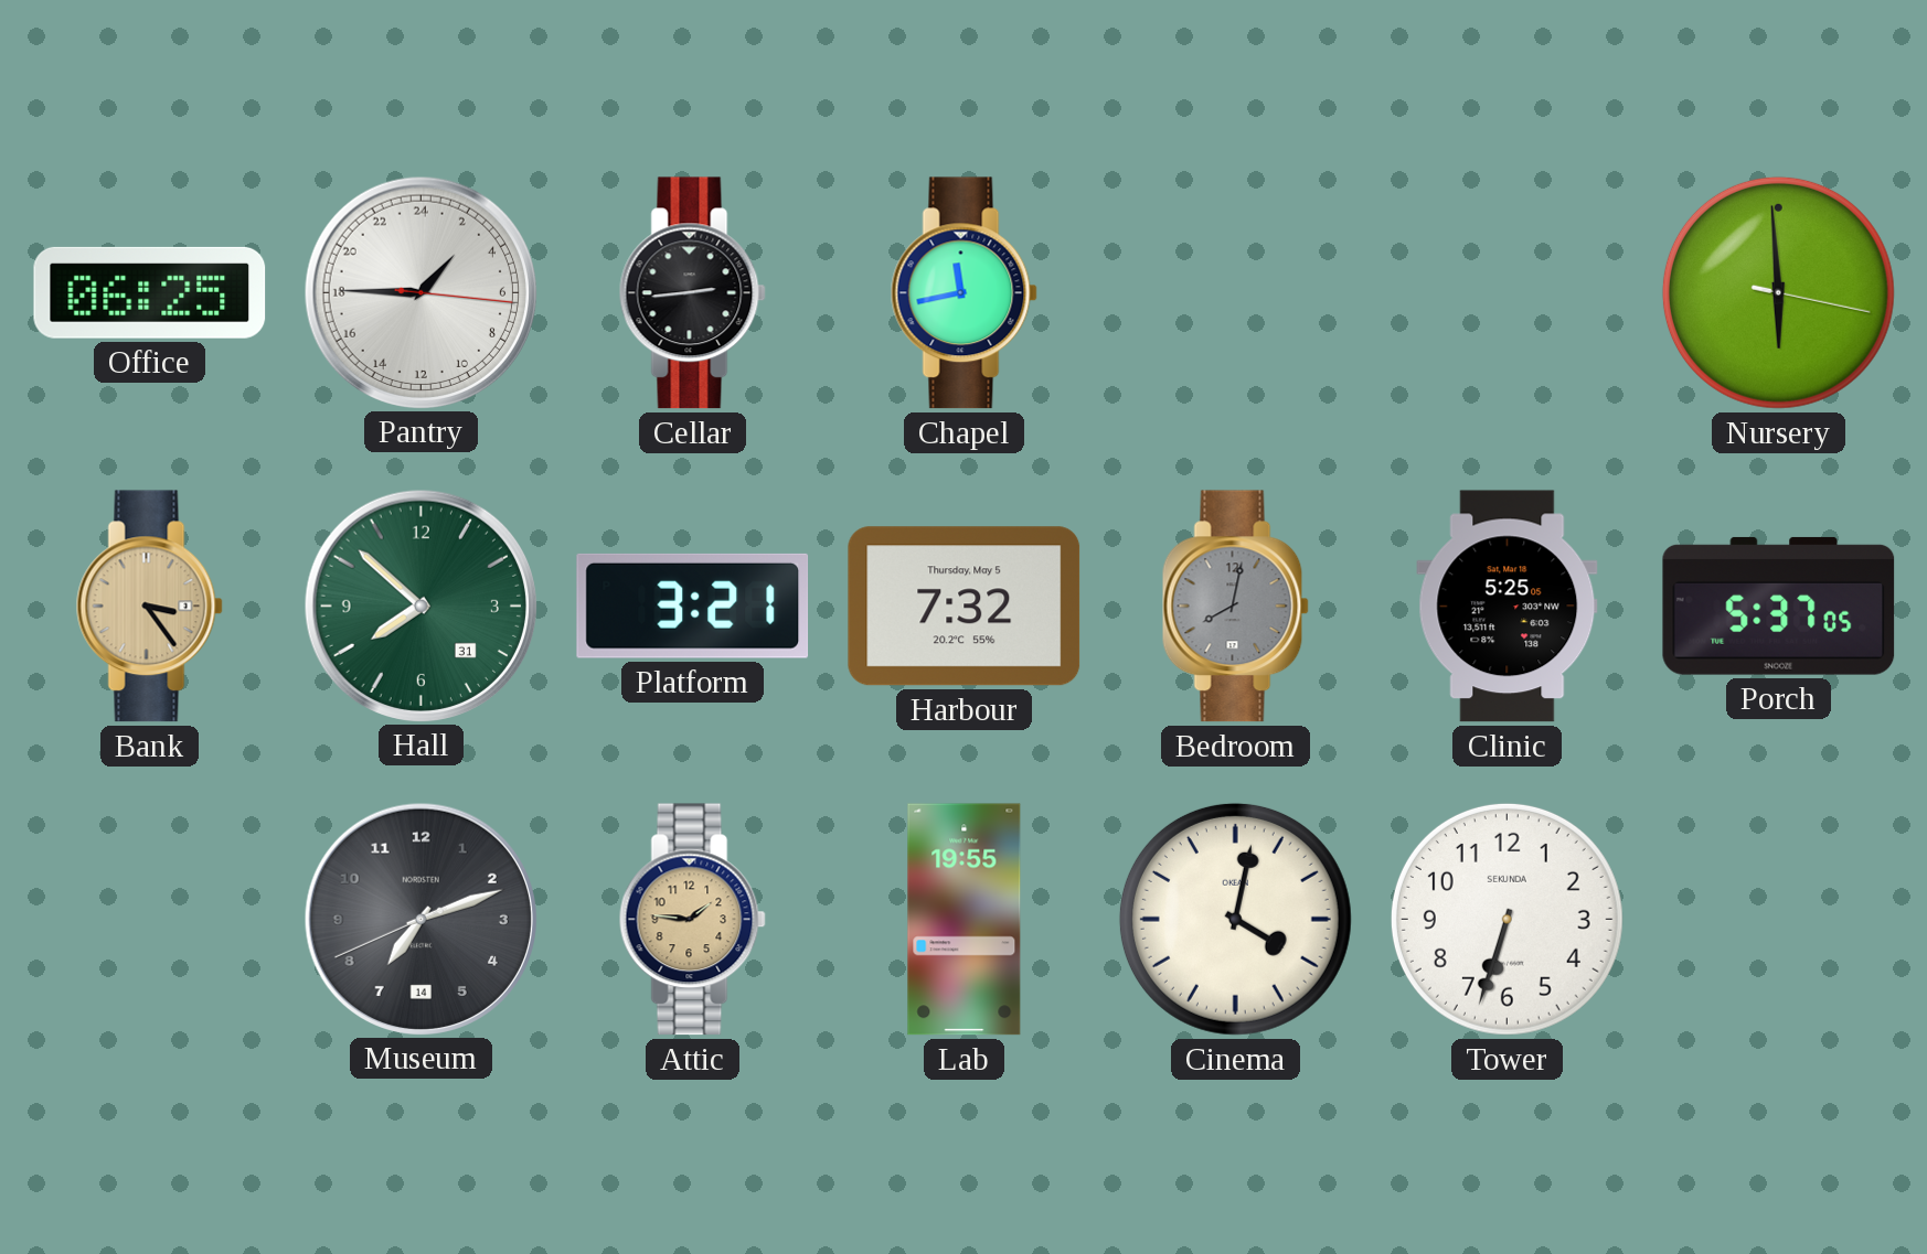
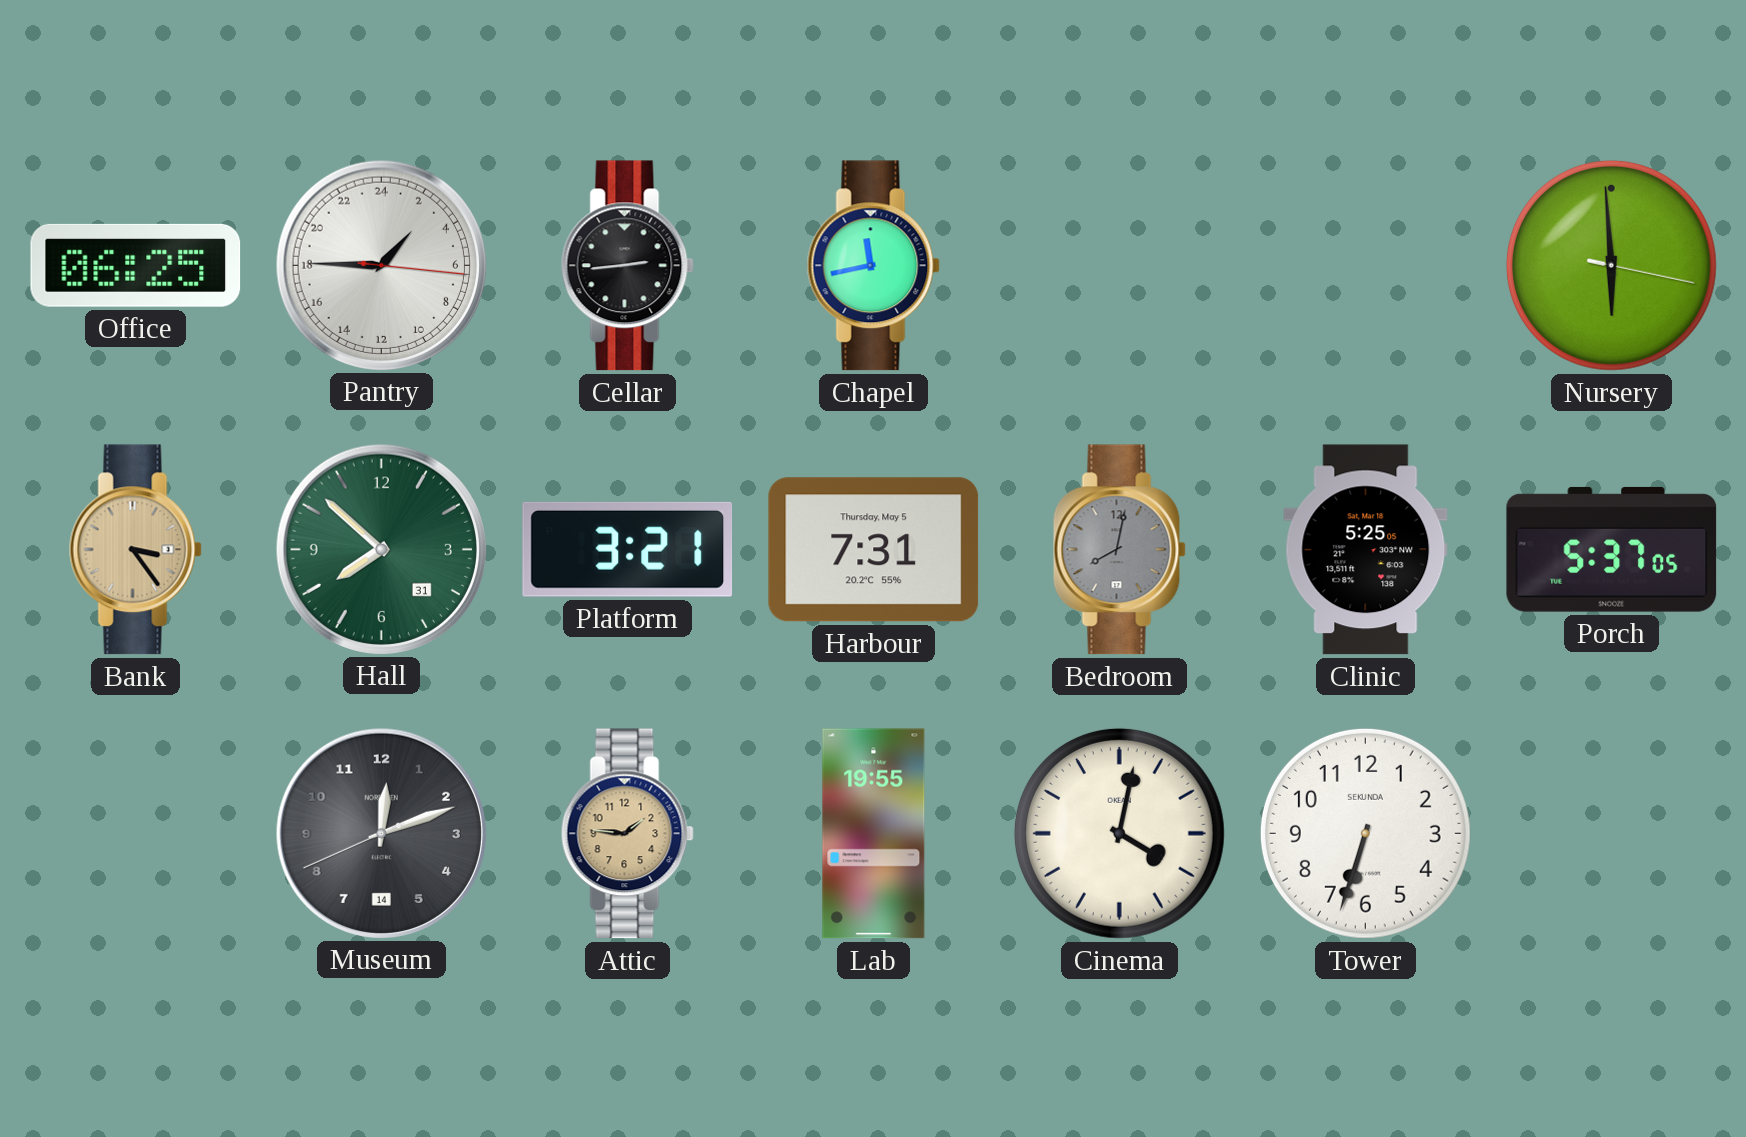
Harbour: 7:32 -> 7:31
Museum: 7:11 -> 12:11
